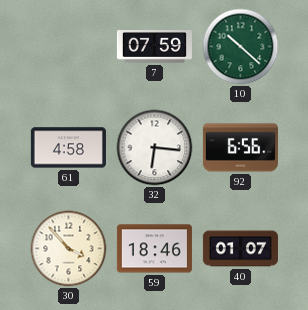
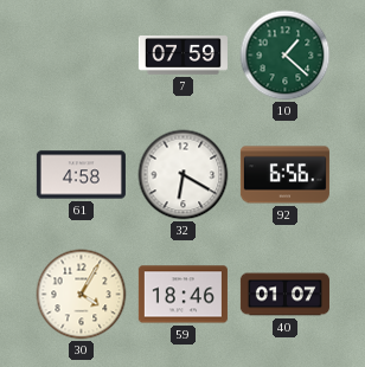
10: 10:22 -> 1:22
32: 6:16 -> 6:20
30: 3:53 -> 4:05
